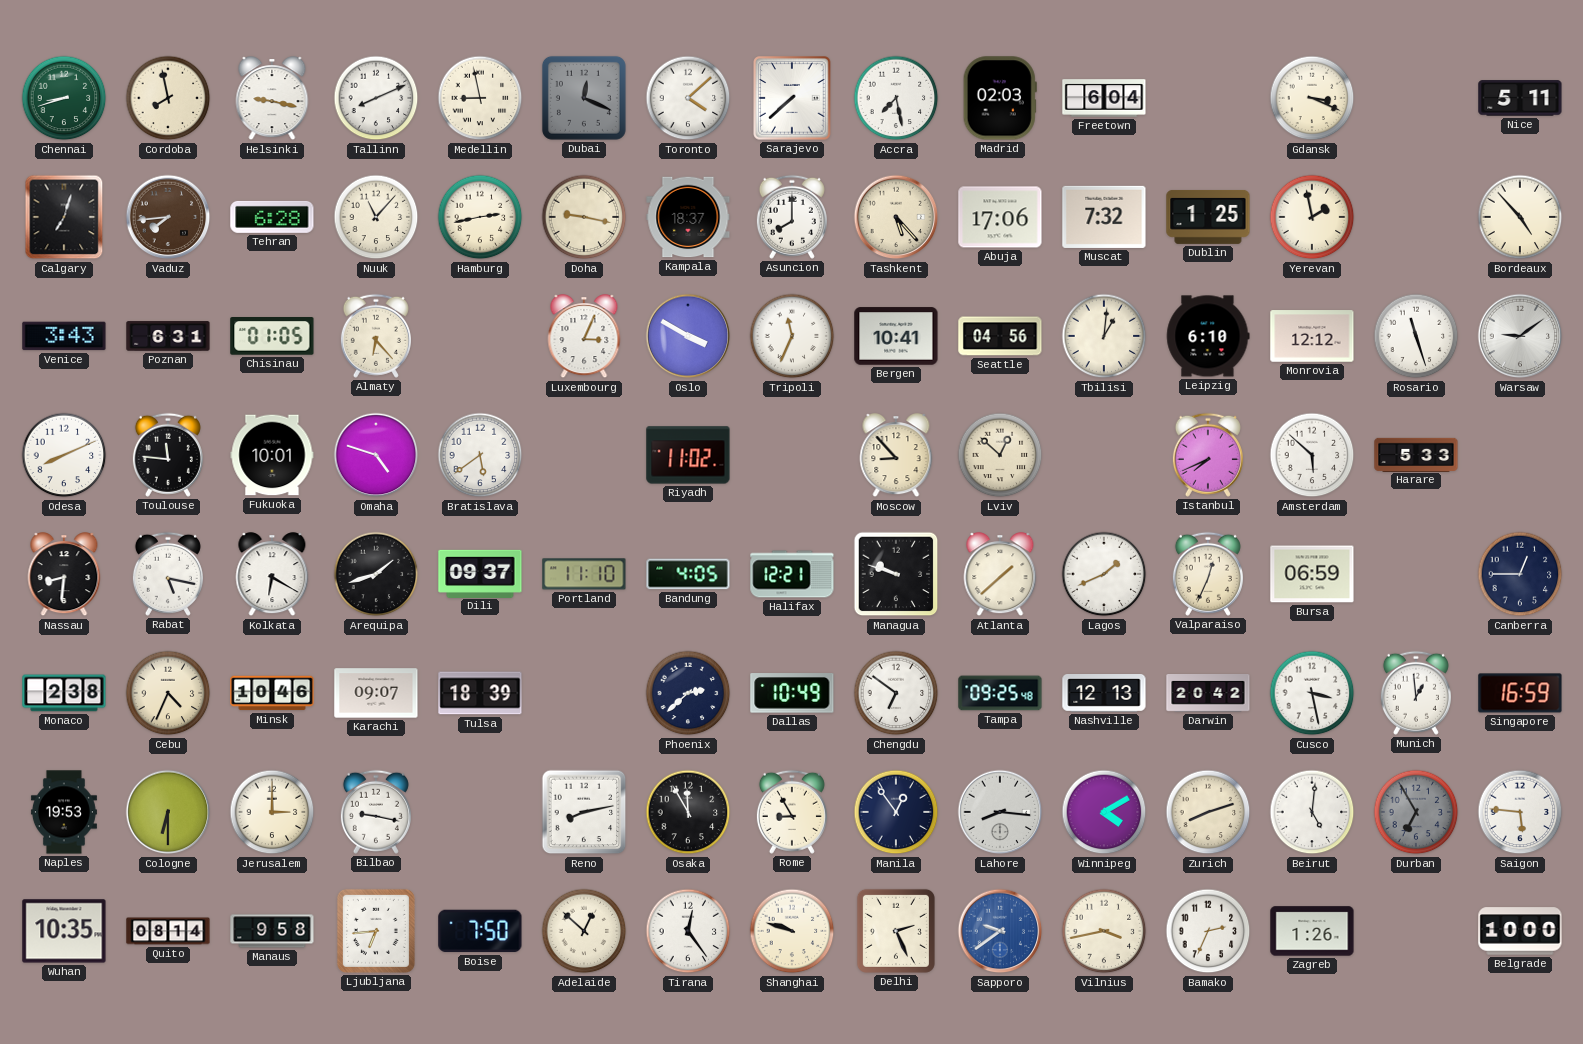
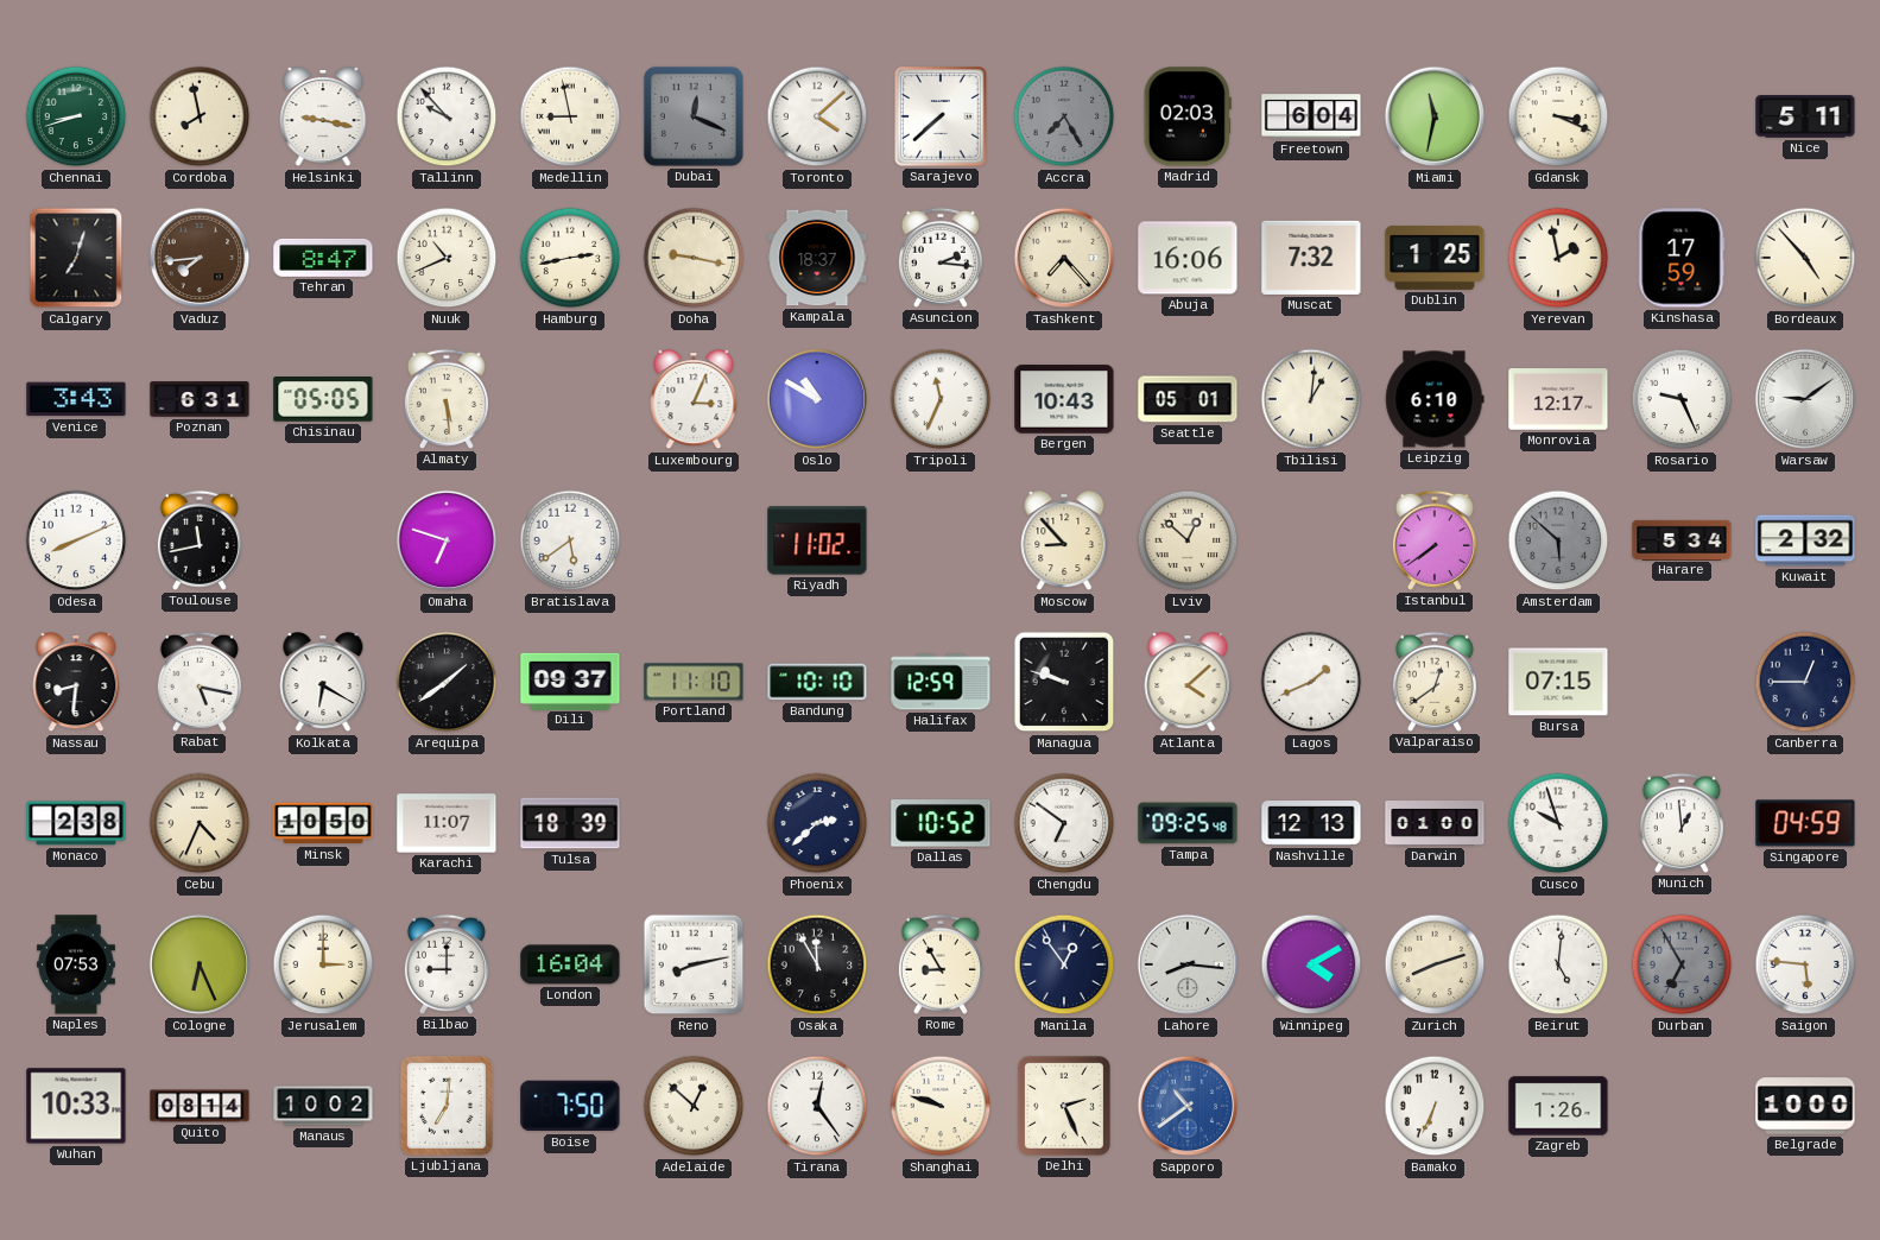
Tallinn: 8:11 -> 9:53
Accra: 7:28 -> 7:25
Accra dial: white -> grey
Miami: none -> 11:32
Tehran: 6:28 -> 8:47
Nuuk: 11:07 -> 10:41
Asuncion: 8:00 -> 2:16
Tashkent: 5:23 -> 7:23
Abuja: 17:06 -> 16:06
Kinshasa: none -> 17:59
Chisinau: 01:05 -> 05:05
Almaty: 6:23 -> 5:29
Oslo: 3:50 -> 10:50
Bergen: 10:41 -> 10:43
Seattle: 04:56 -> 05:01
Monrovia: 12:12 -> 12:17
Rosario: 11:27 -> 9:26
Toulouse: 11:46 -> 11:43
Fukuoka: 10:01 -> none
Omaha: 4:48 -> 6:48
Istanbul: 7:41 -> 7:39
Amsterdam dial: white -> grey
Harare: 5:33 -> 5:34
Kuwait: none -> 2:32
Arequipa: 1:42 -> 1:39
Bandung: 4:05 -> 10:10
Halifax: 12:21 -> 12:59
Atlanta: 1:38 -> 4:08
Valparaiso: 12:34 -> 12:39
Bursa: 06:59 -> 07:15
Minsk: 10:46 -> 10:50
Karachi: 09:07 -> 11:07
Dallas: 10:49 -> 10:52
Darwin: 20:42 -> 01:00
Cusco: 3:28 -> 9:57
Singapore: 16:59 -> 04:59
Naples: 19:53 -> 07:53
Cologne: 6:30 -> 6:26
Bilbao: 9:17 -> 9:00
London: none -> 16:04
Wuhan: 10:35 -> 10:33
Manaus: 9:58 -> 10:02
Ljubljana: 6:44 -> 7:01
Sapporo: 9:39 -> 10:39
Vilnius: 3:43 -> none
Bamako: 2:34 -> 6:34
